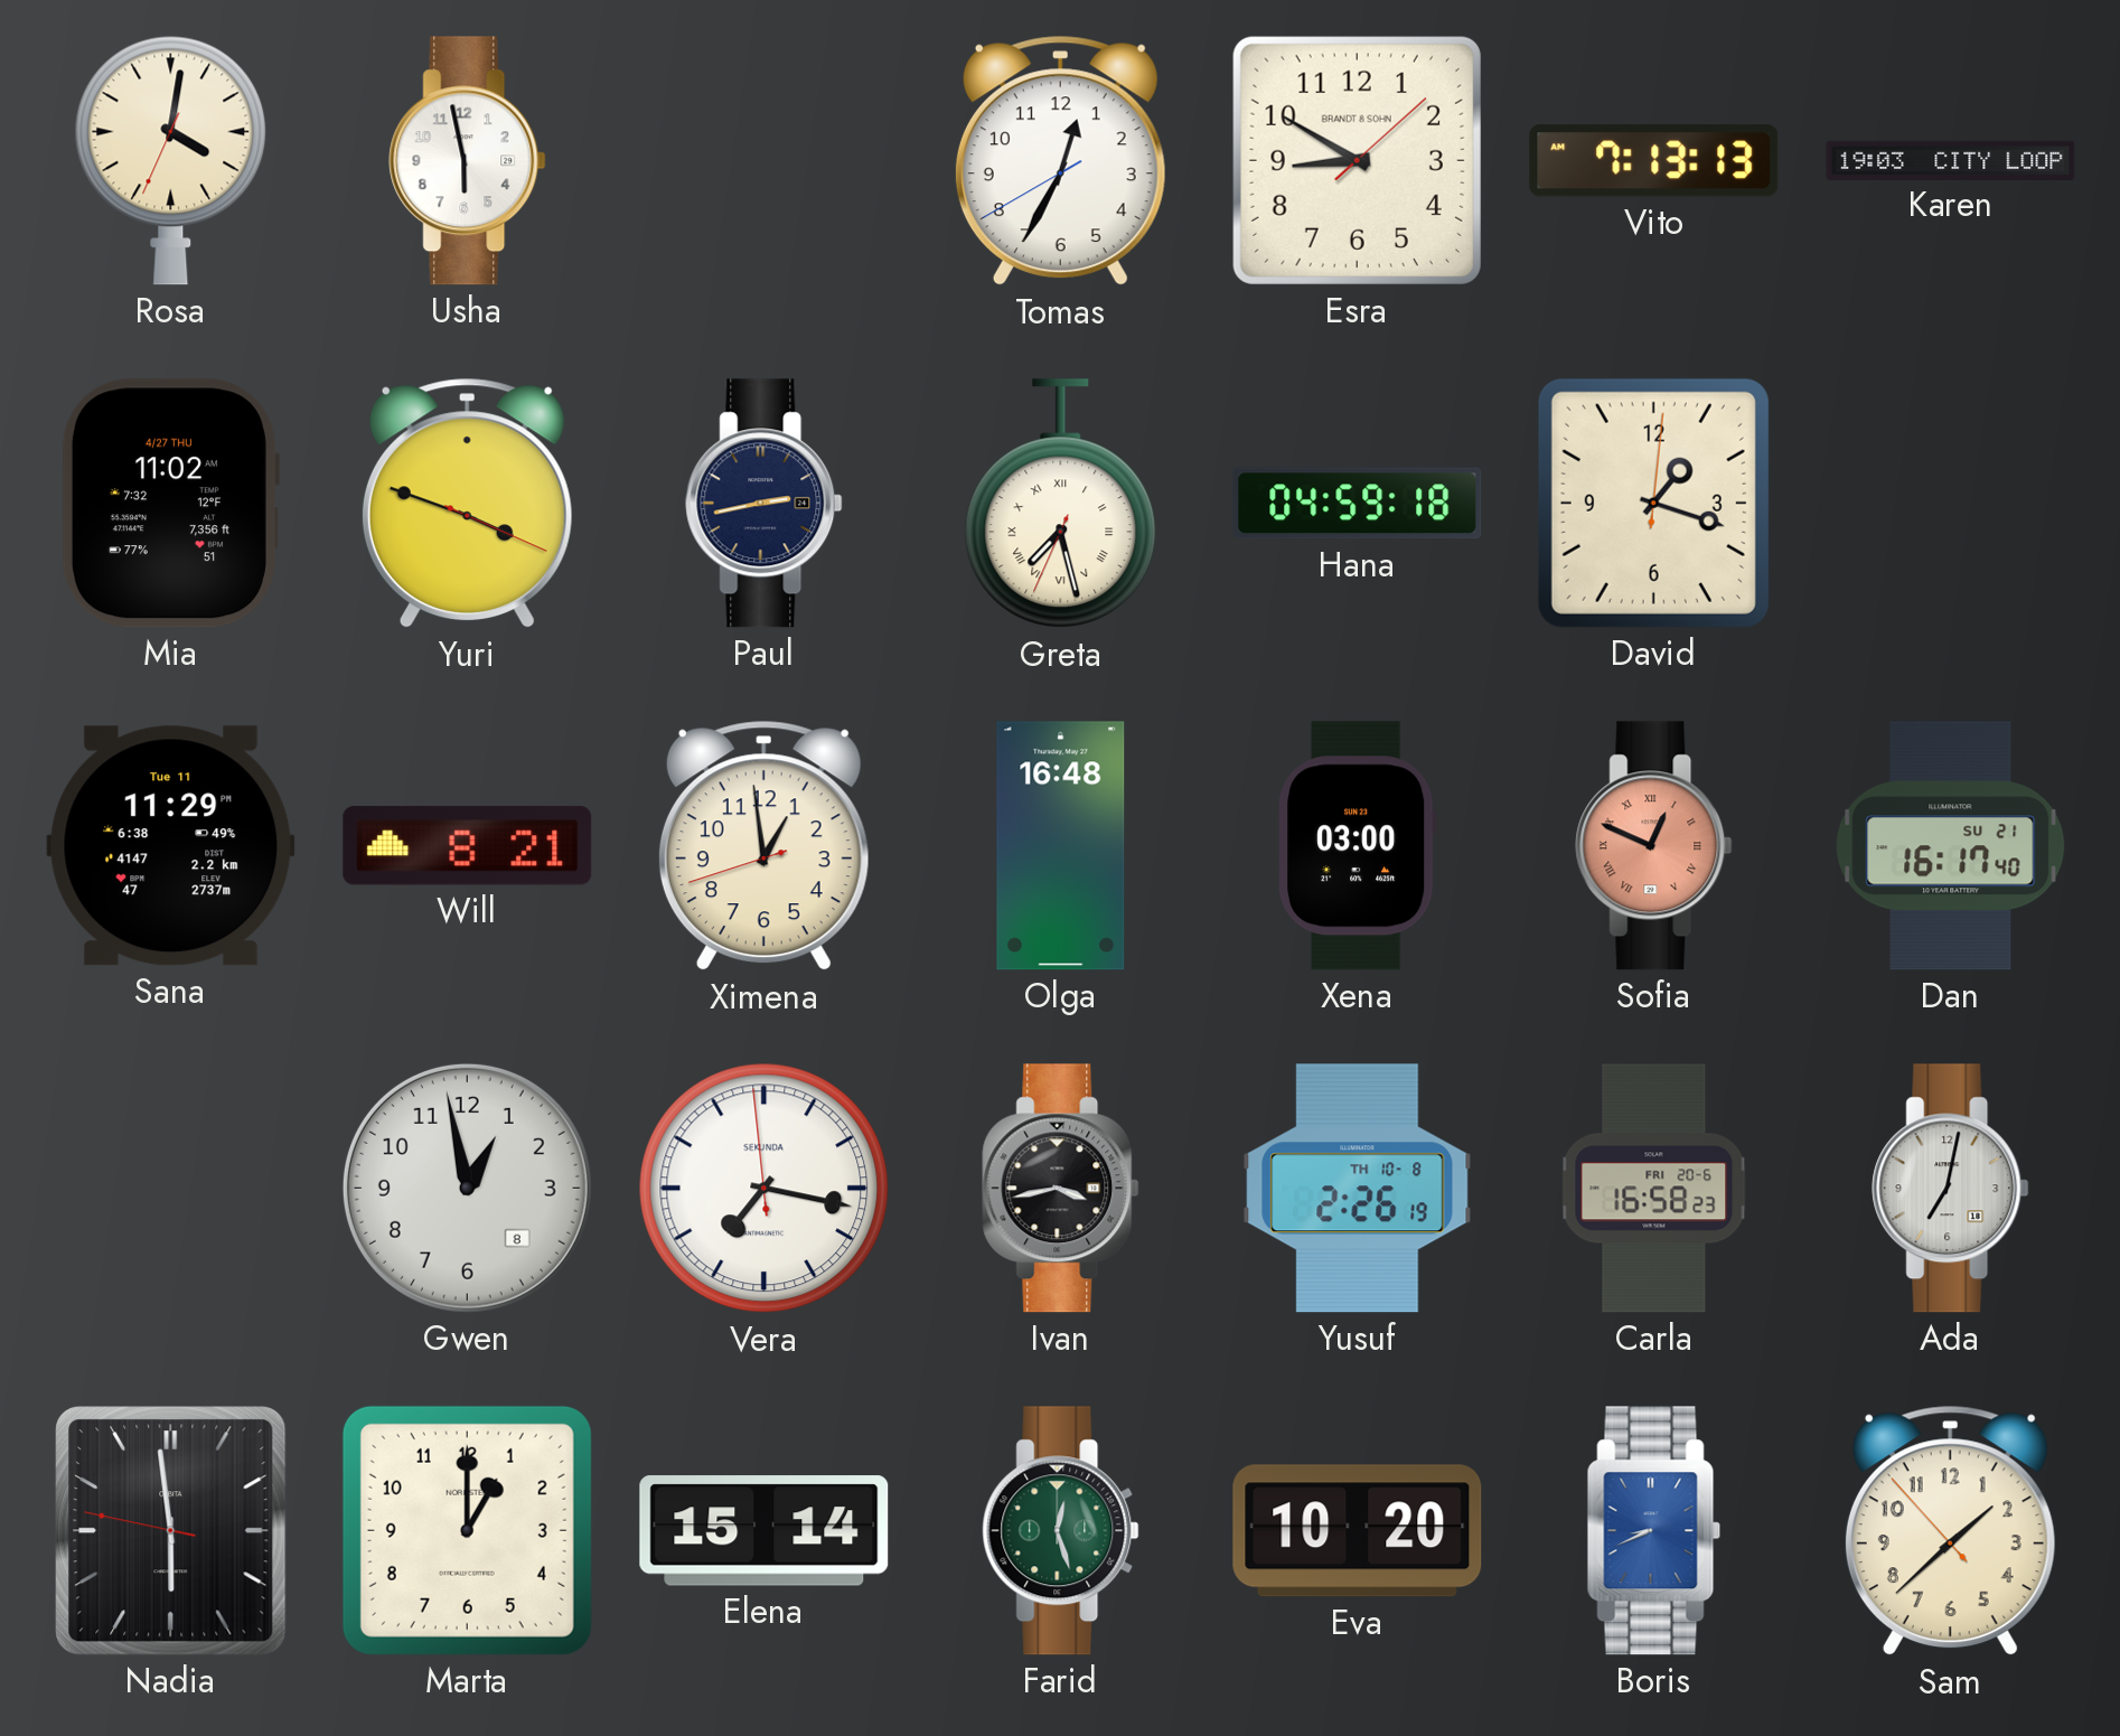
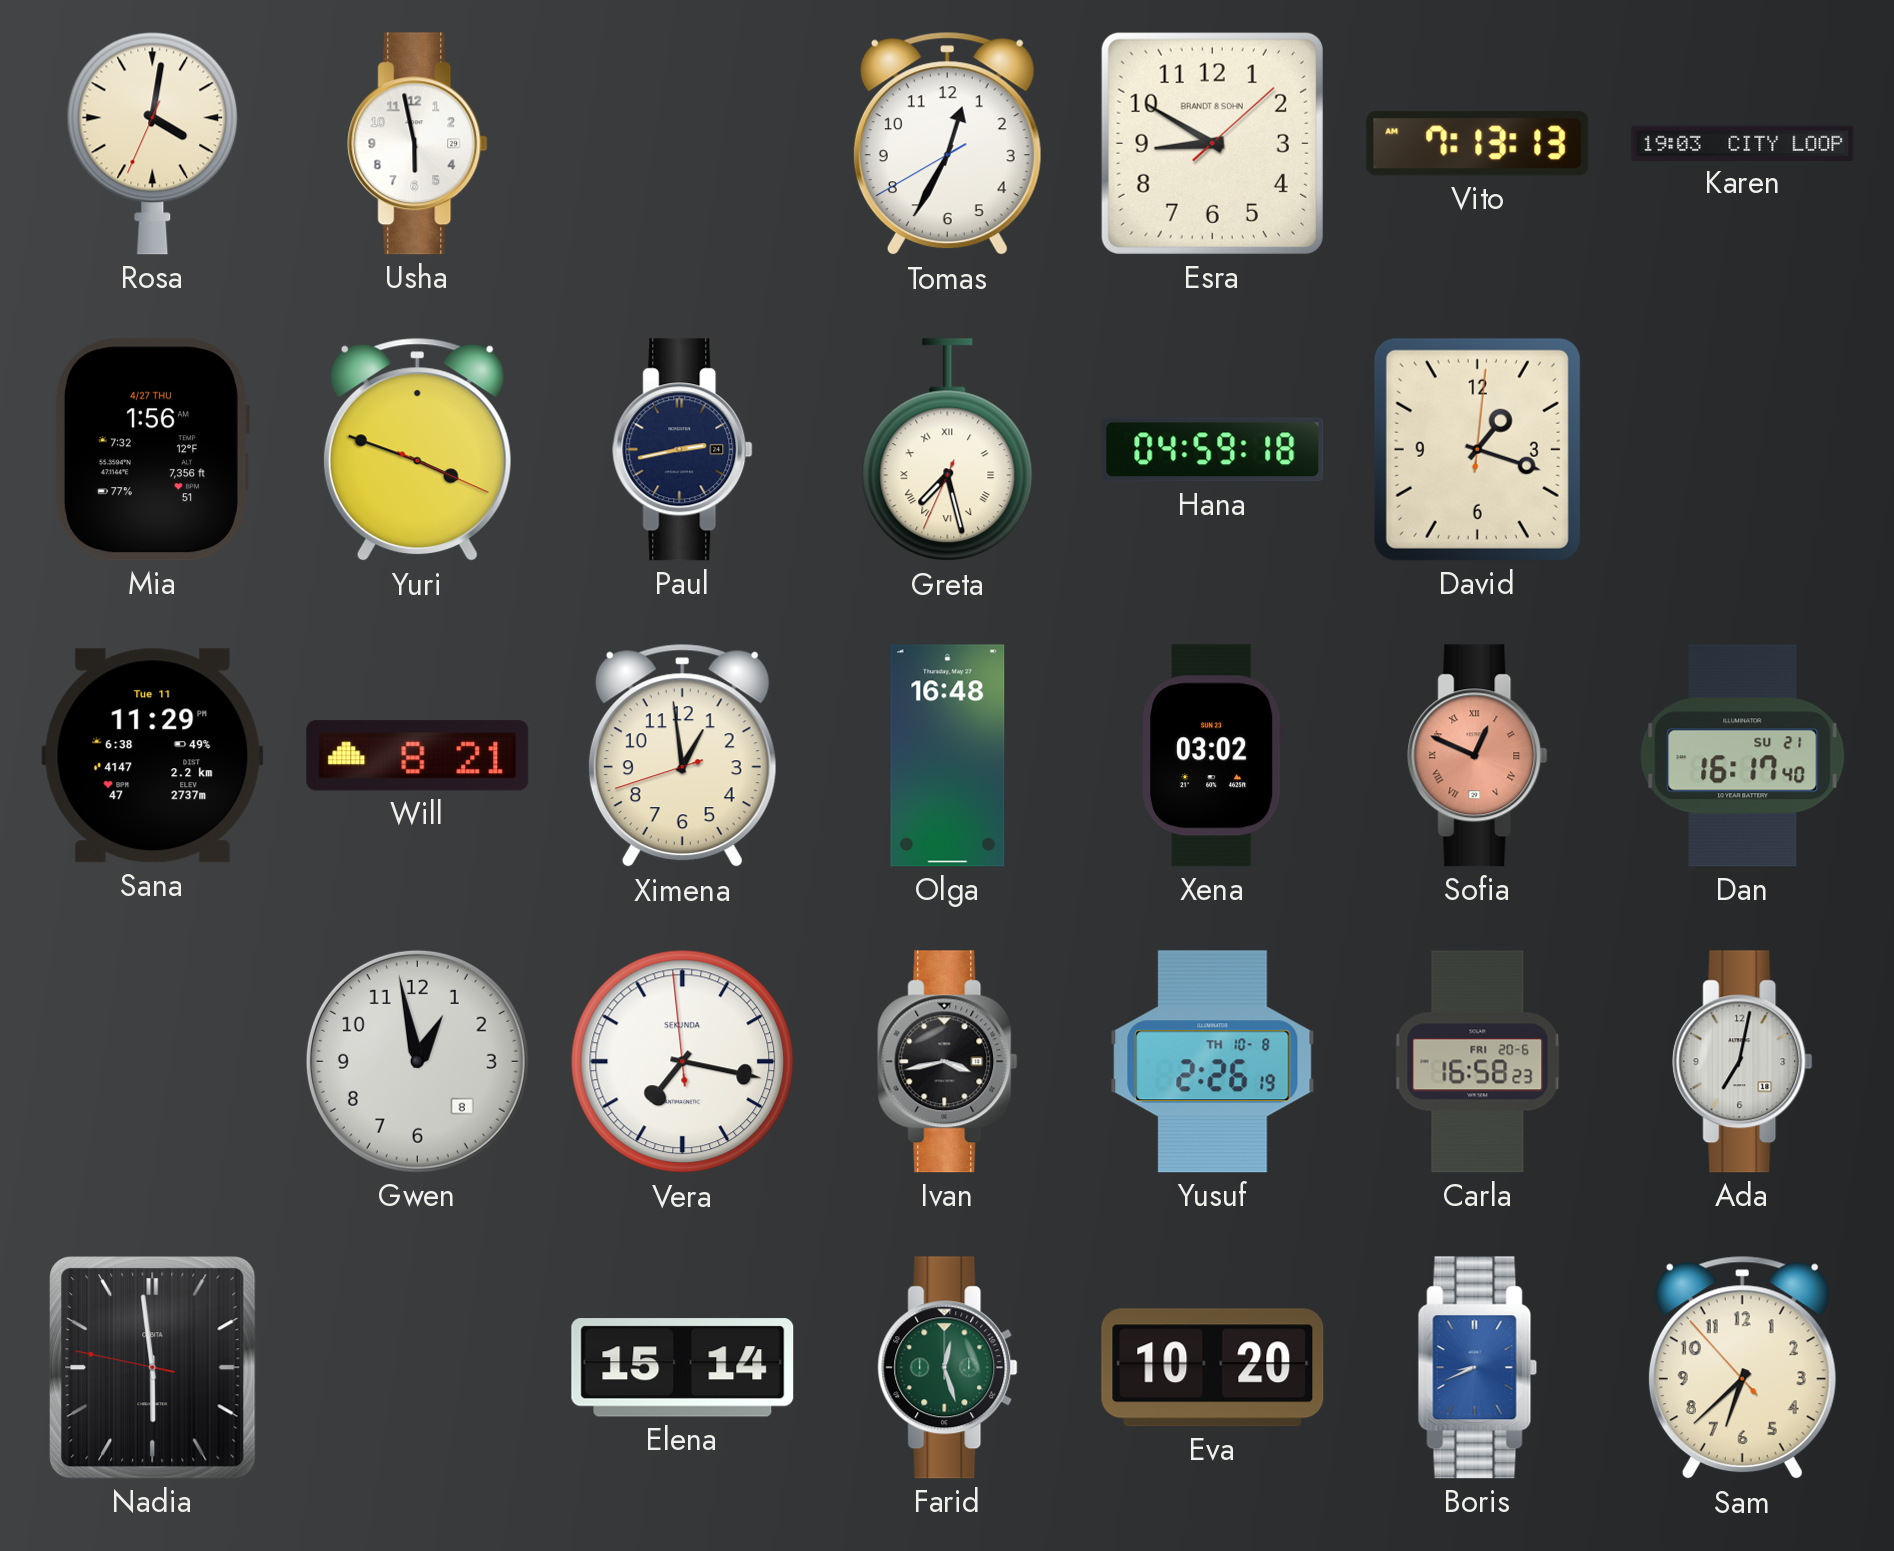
Mia: 11:02 -> 1:56
Xena: 03:00 -> 03:02
Marta: 1:00 -> none
Sam: 1:37 -> 6:37
